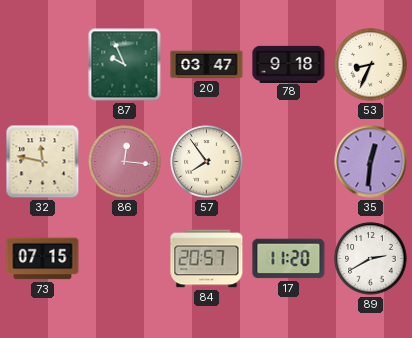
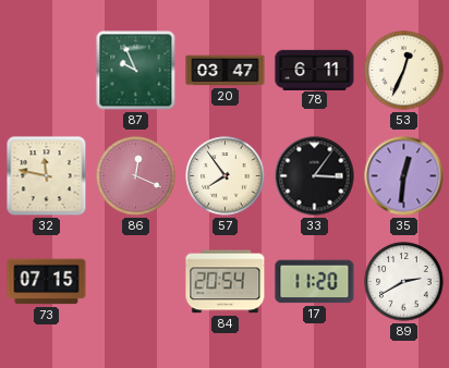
78: 9:18 -> 6:11
53: 8:34 -> 12:34
86: 12:16 -> 12:19
33: none -> 3:06
84: 20:57 -> 20:54
